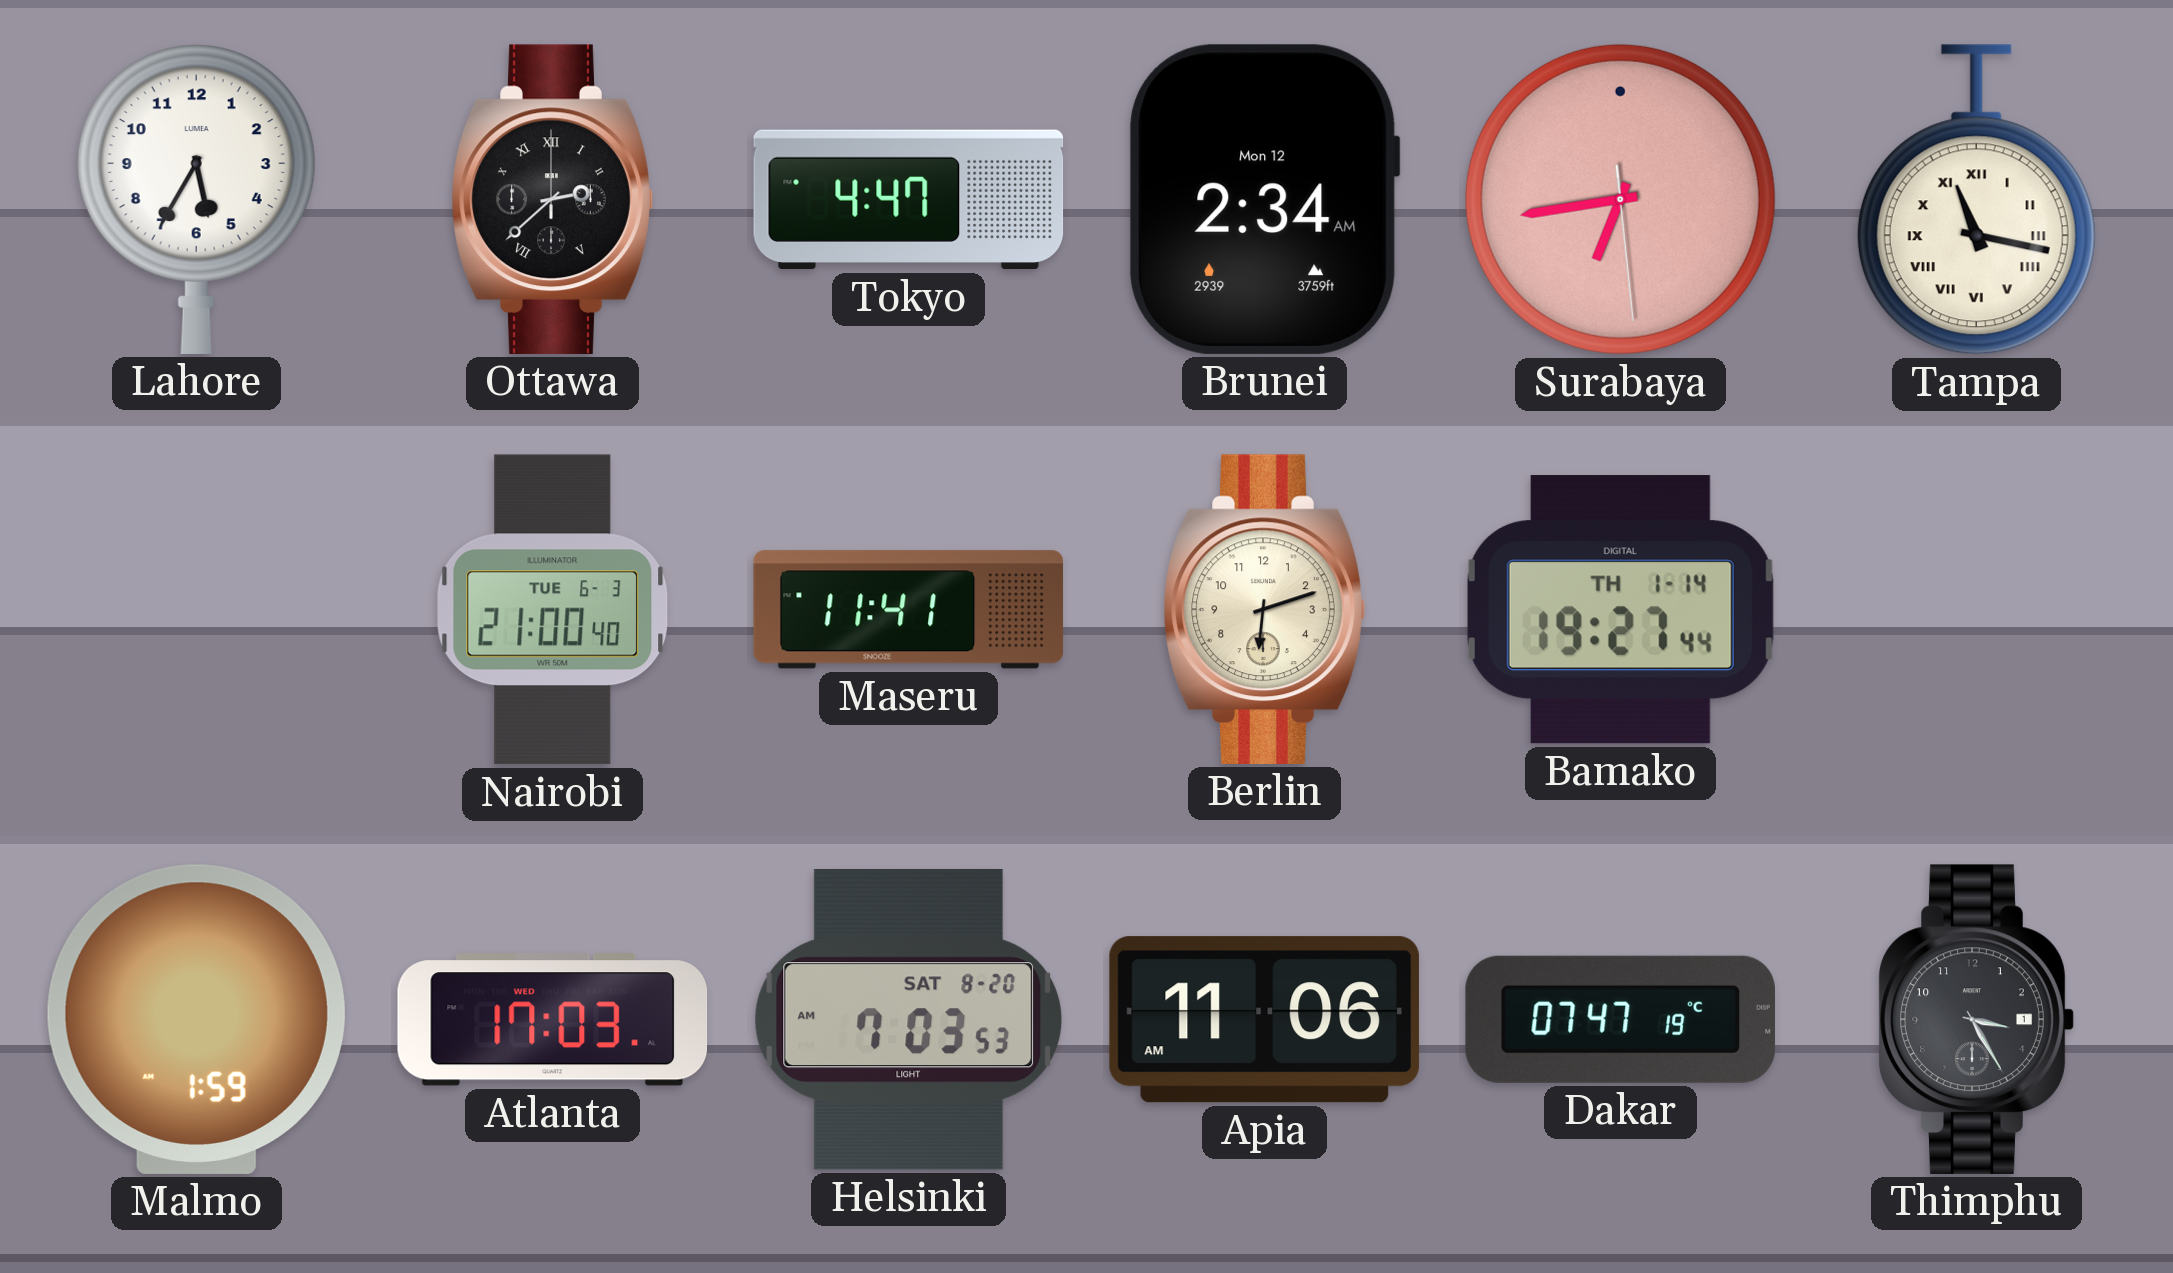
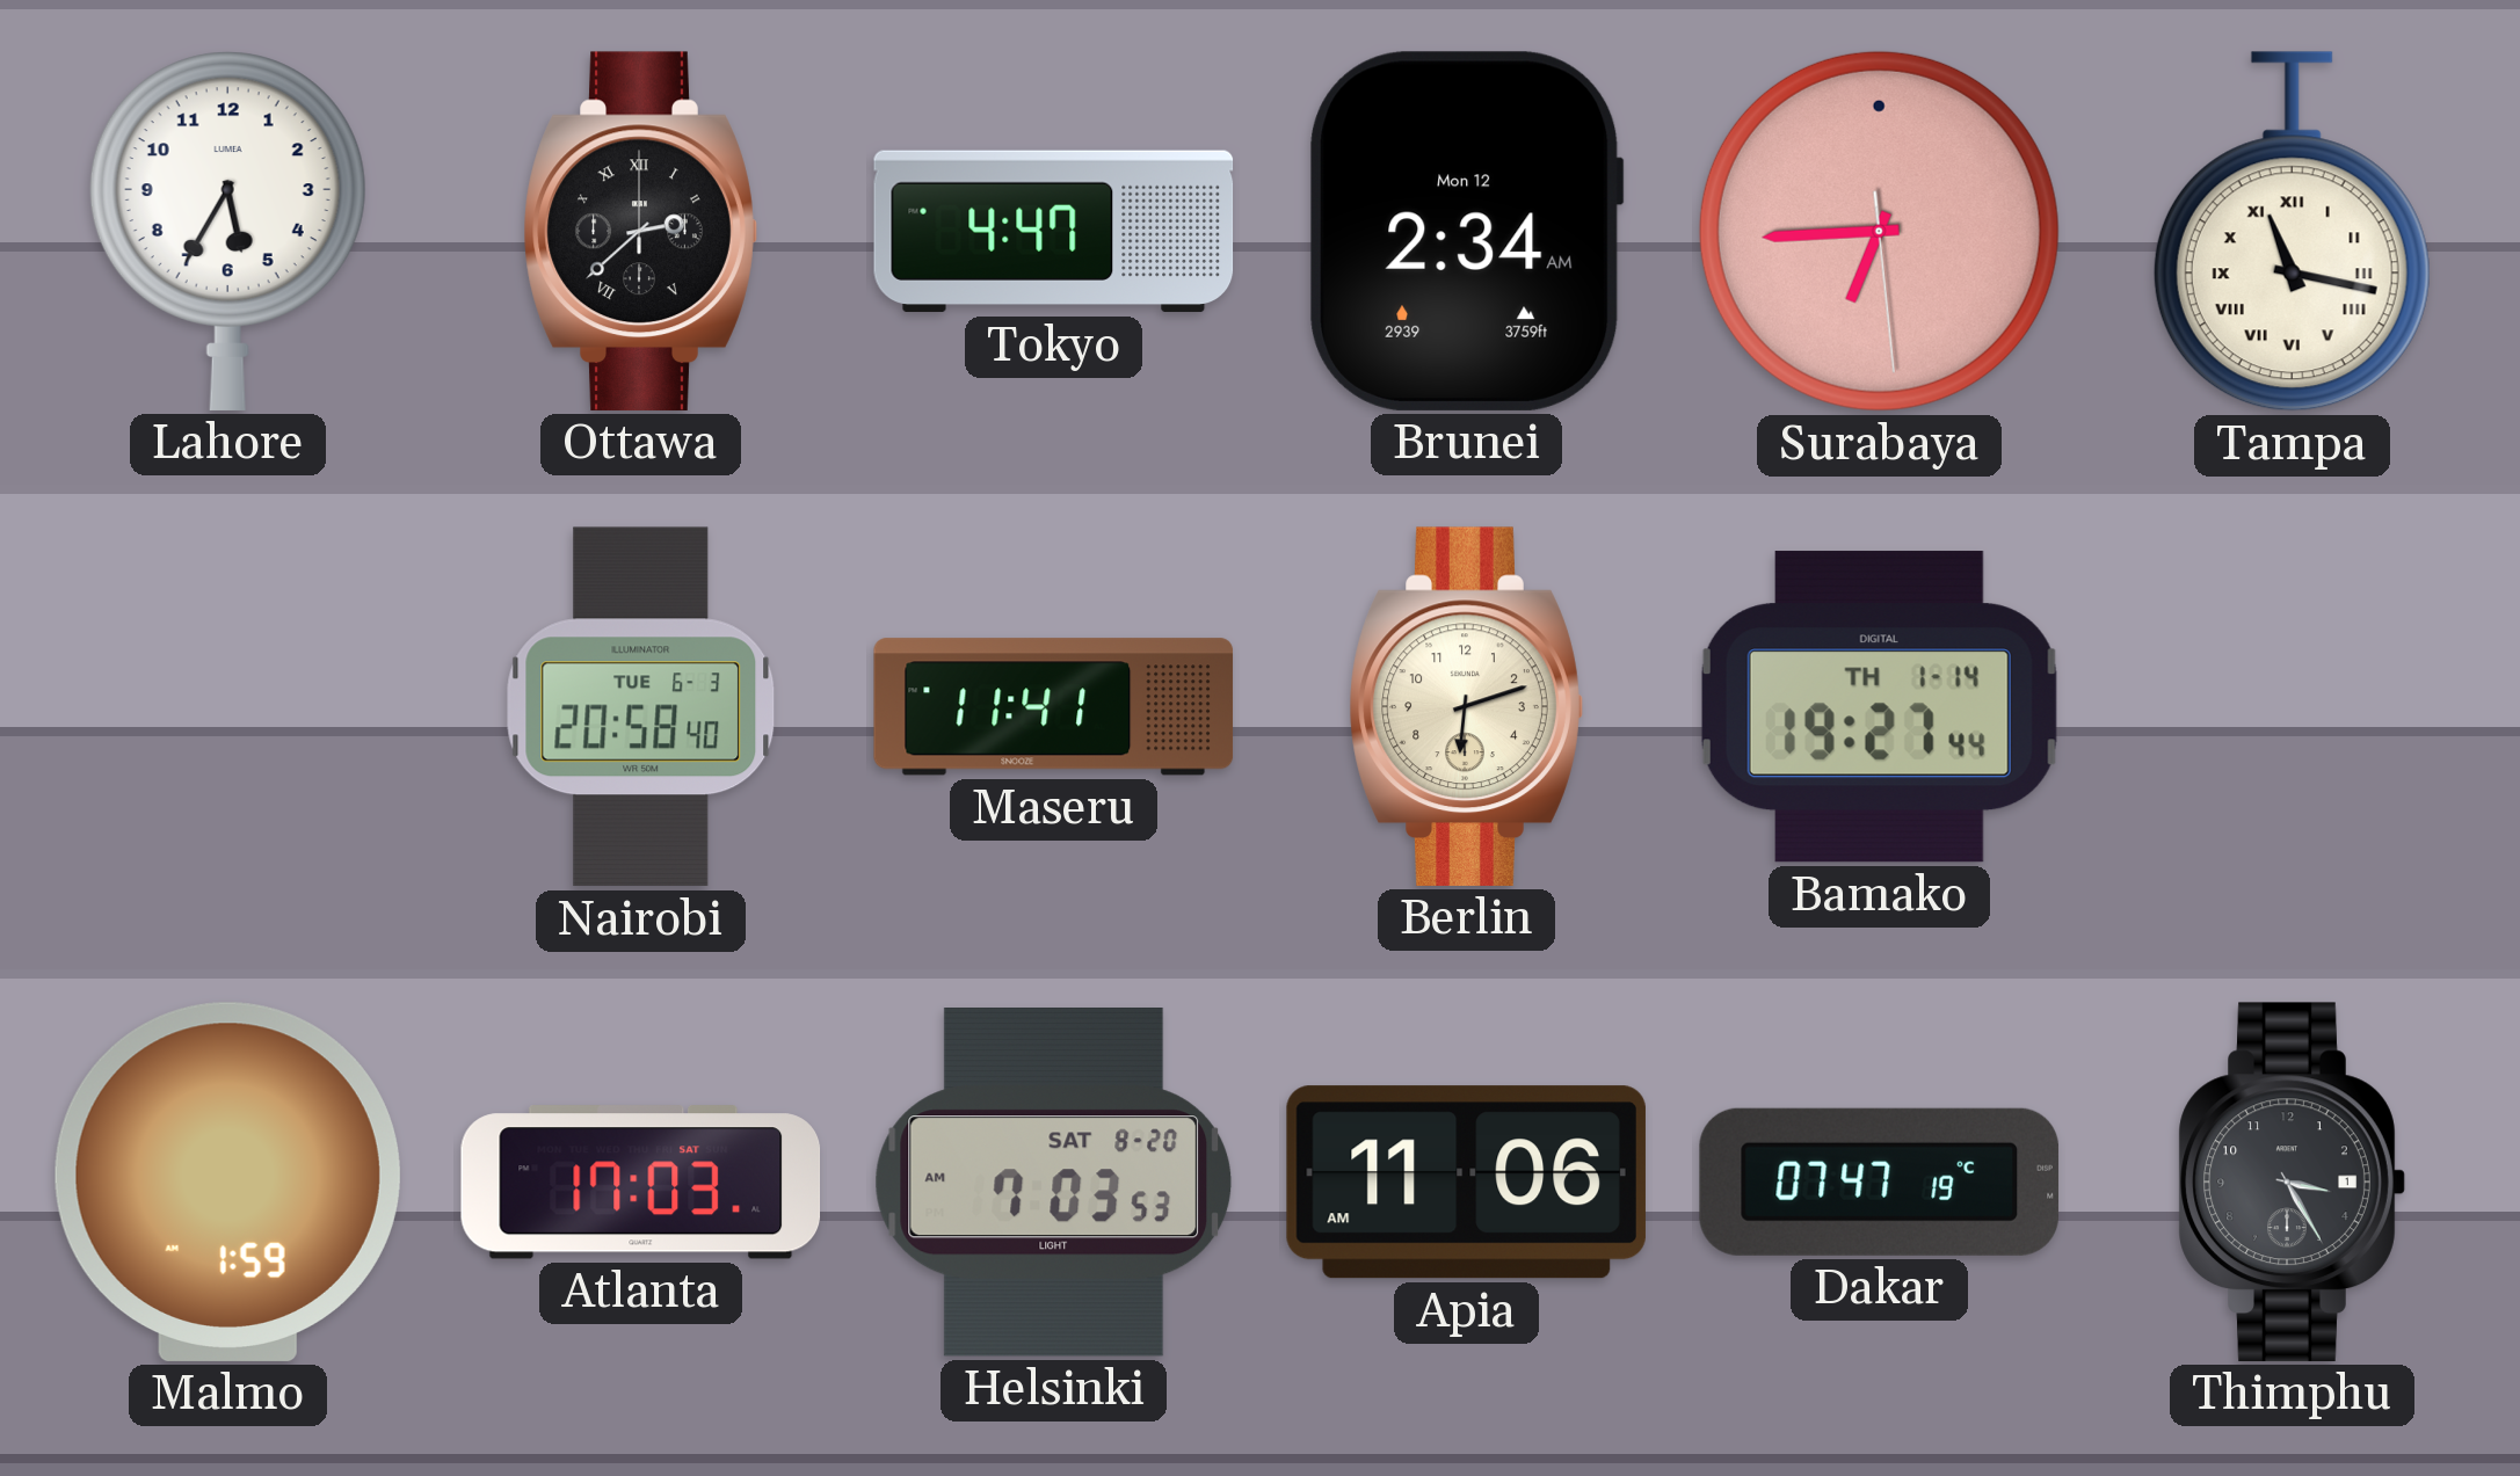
Surabaya: 6:43 -> 6:44
Nairobi: 21:00 -> 20:58
Atlanta date: WED -> SAT
